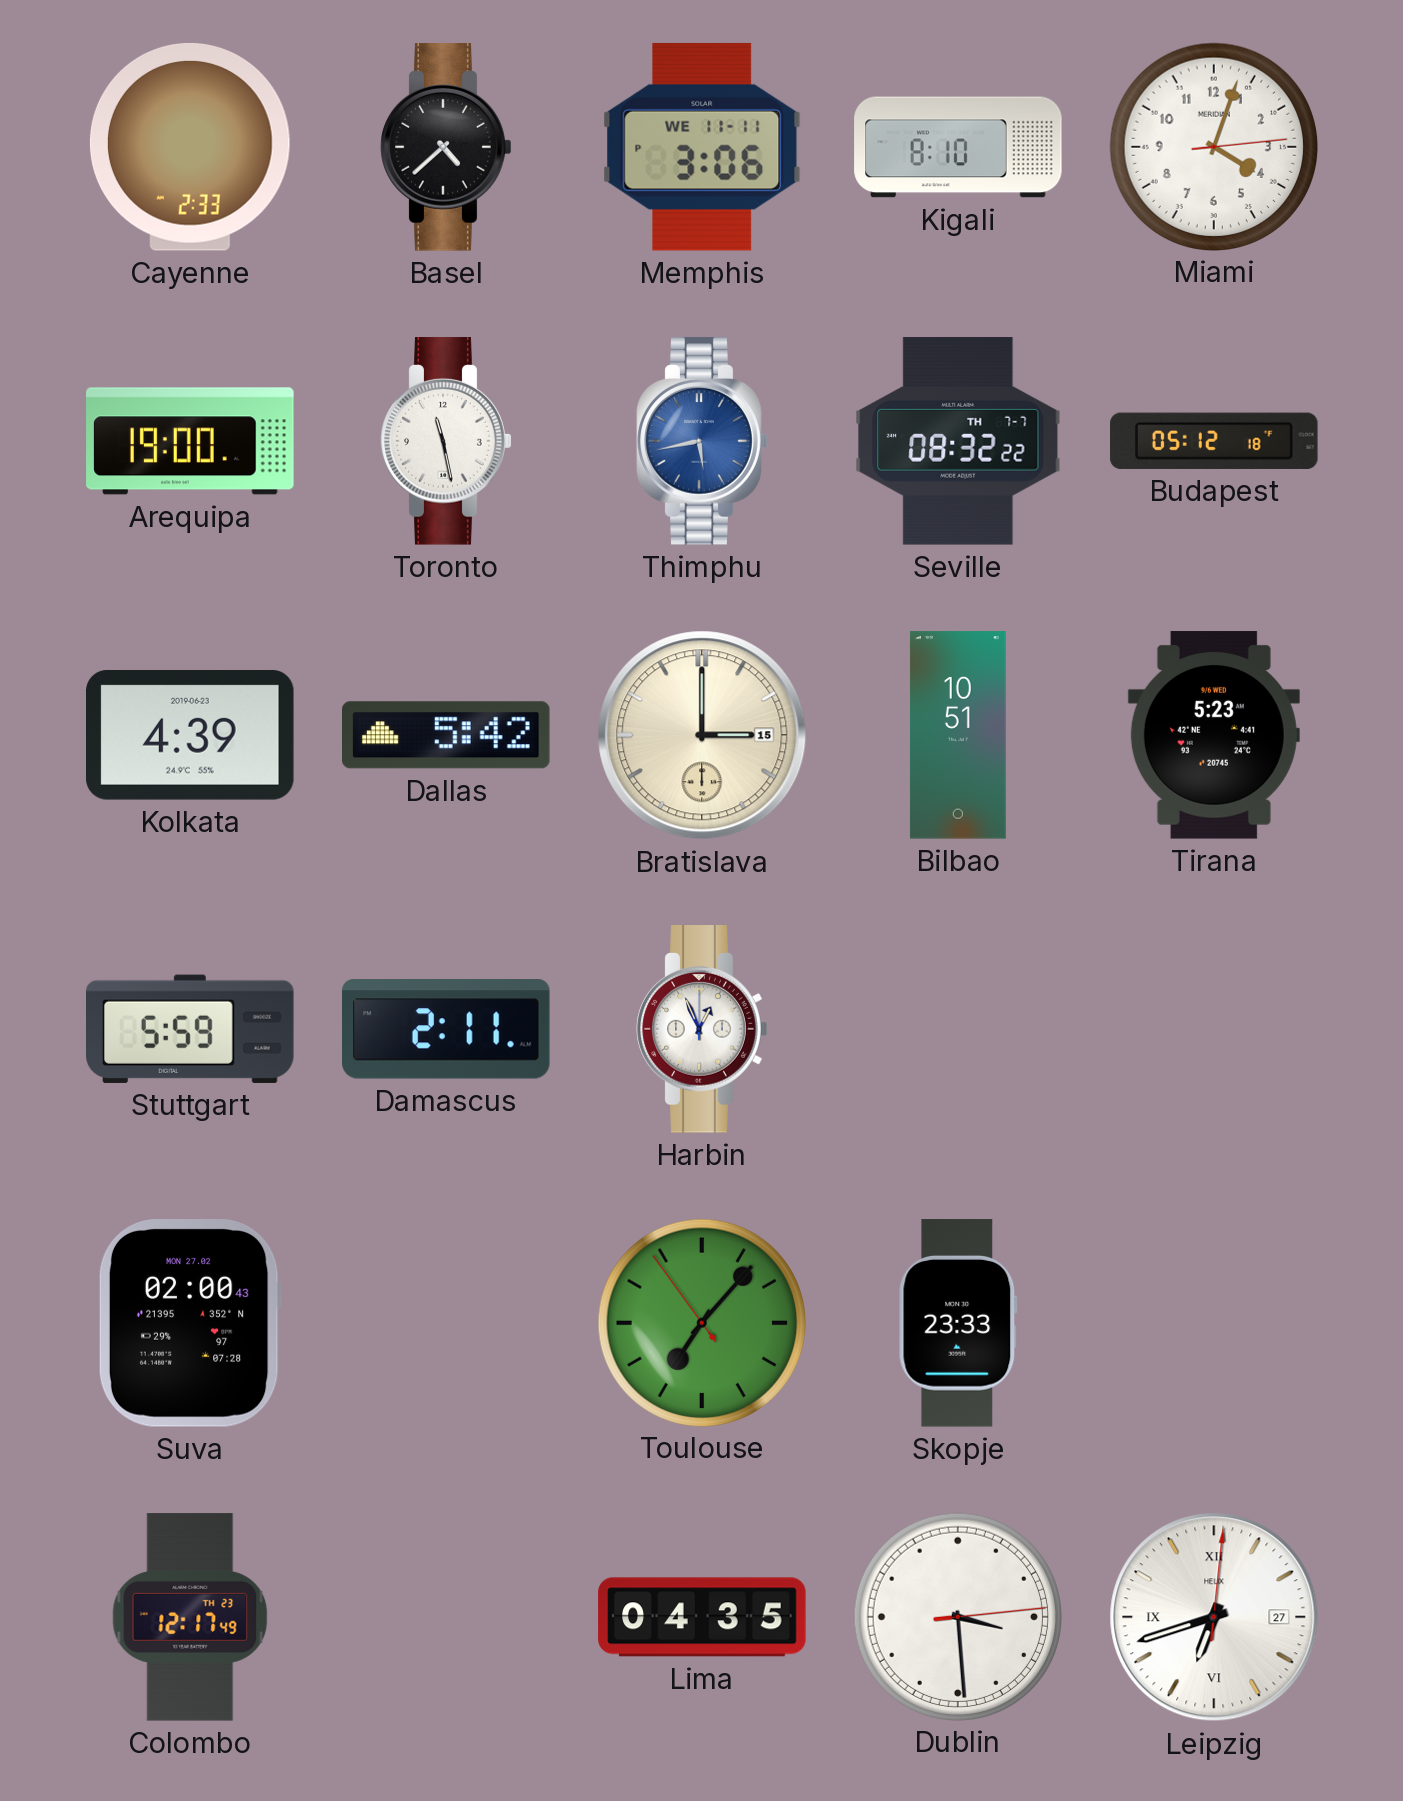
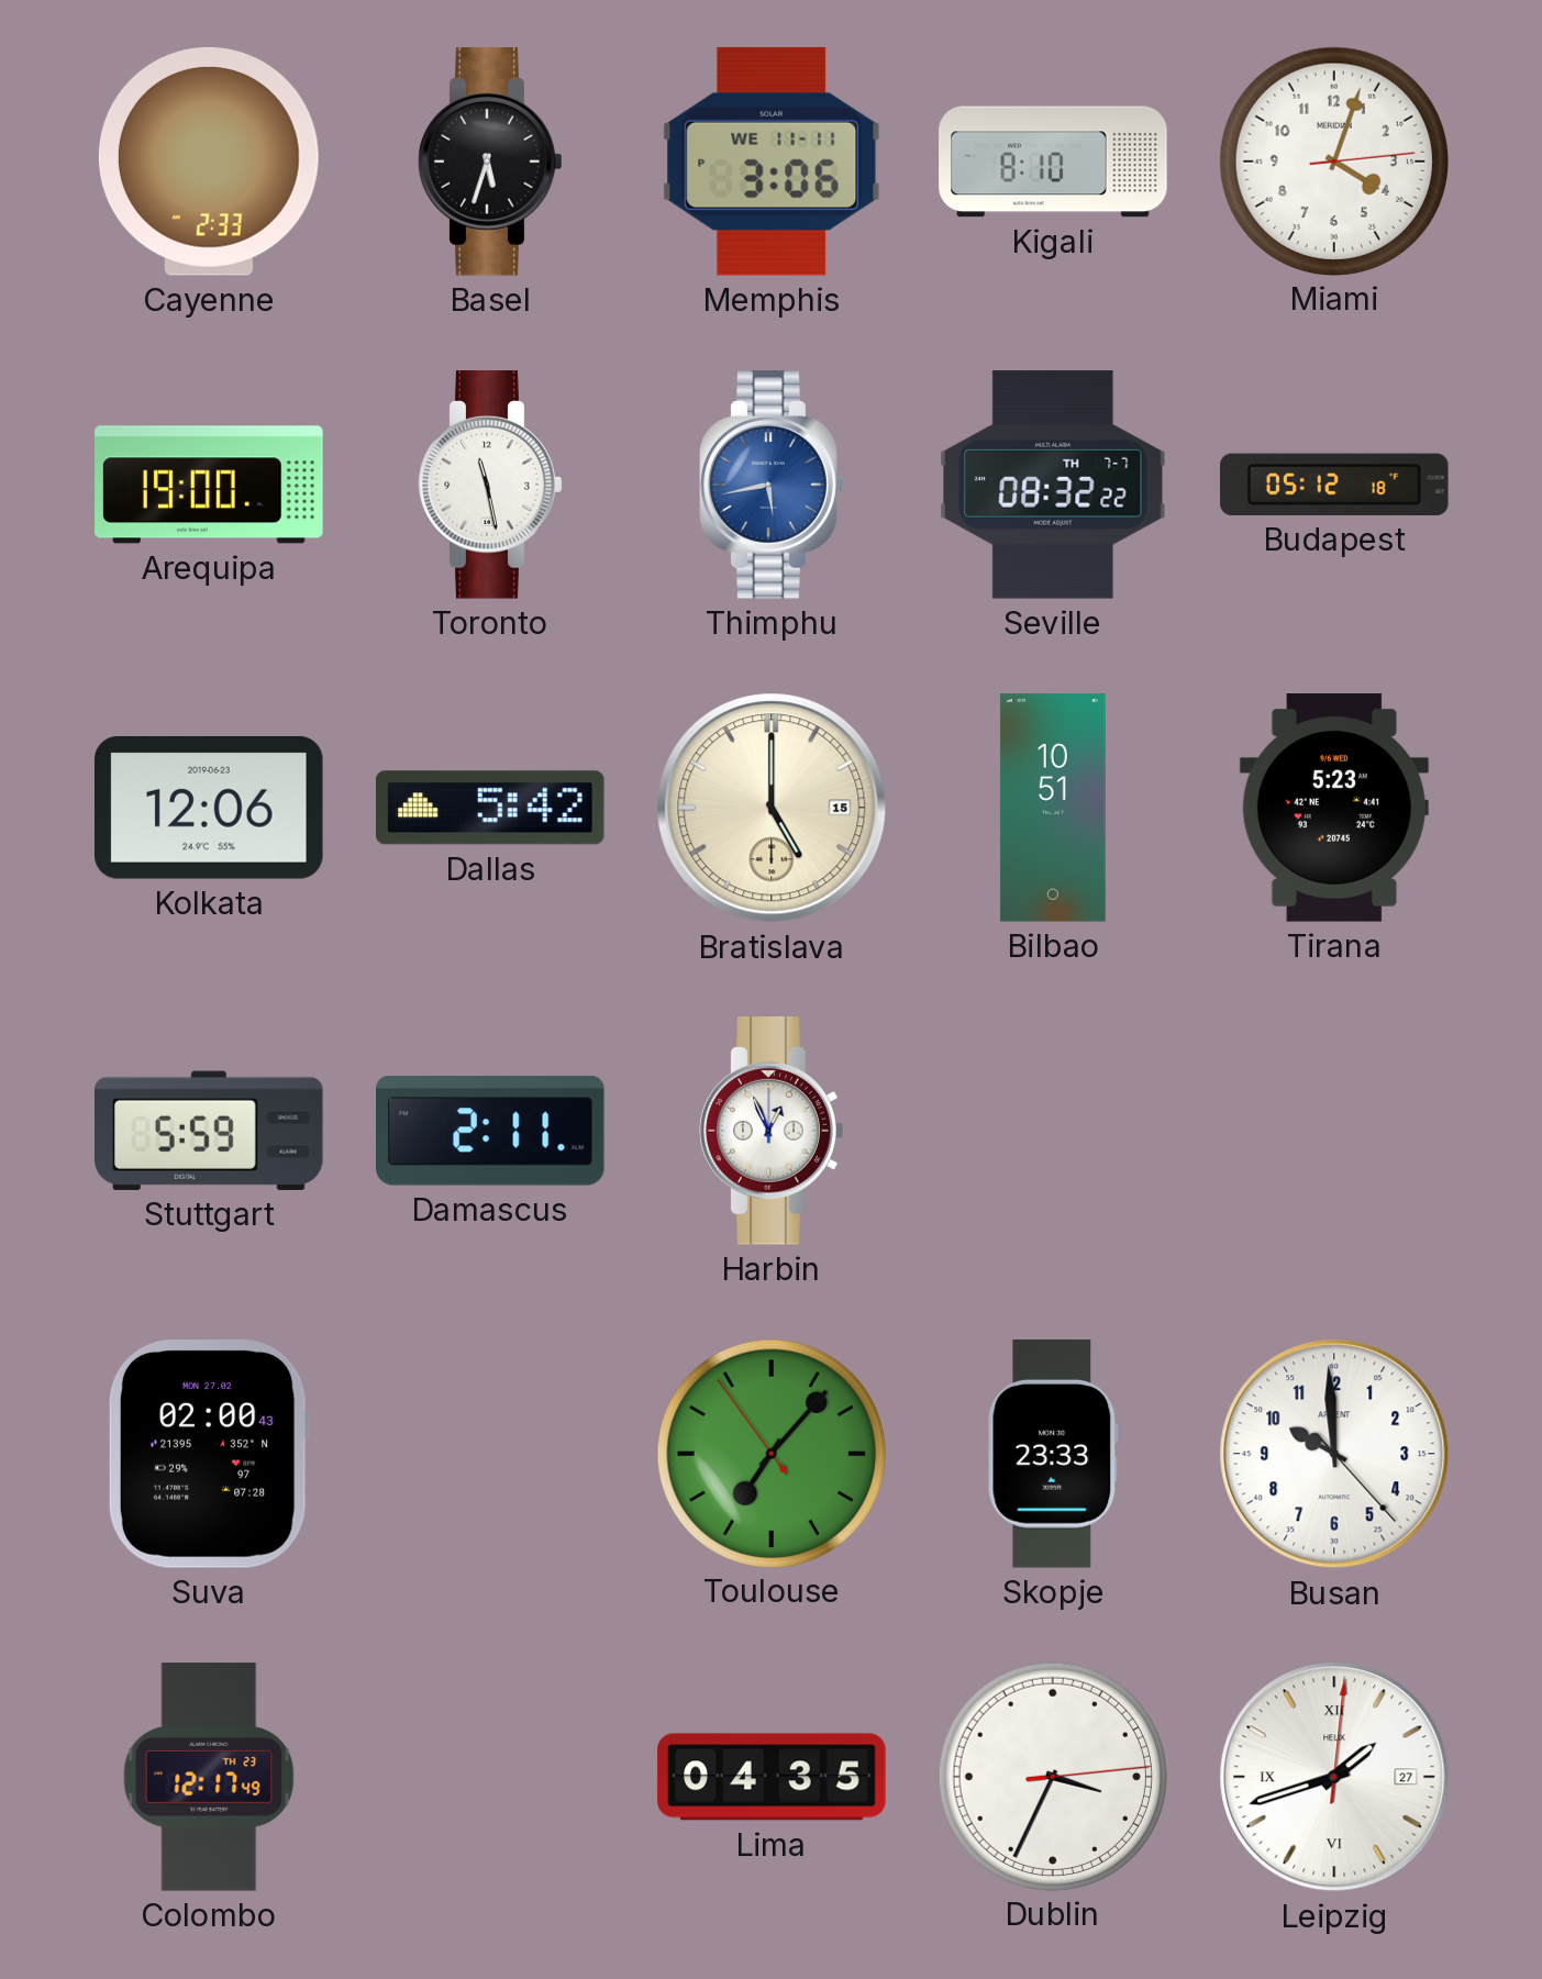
Basel: 4:38 -> 5:33
Kolkata: 4:39 -> 12:06
Bratislava: 3:00 -> 5:00
Busan: none -> 9:59
Dublin: 3:29 -> 3:34
Leipzig: 6:42 -> 1:42
